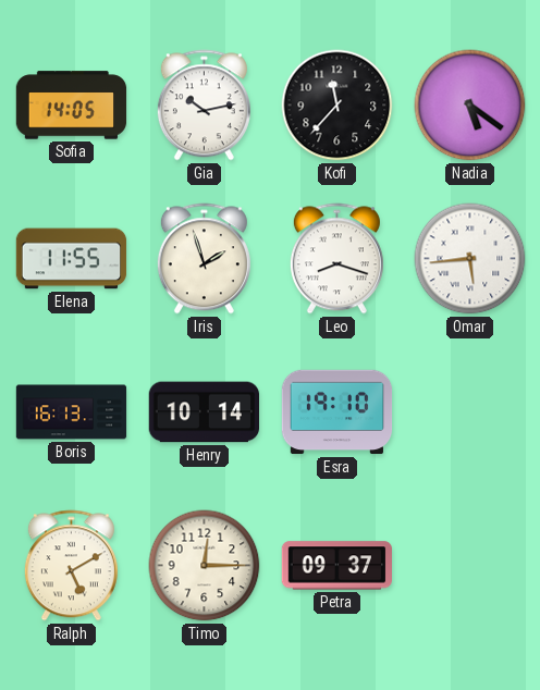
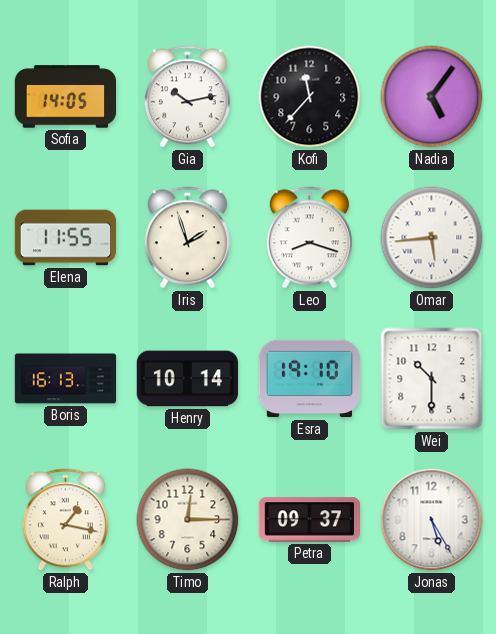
Nadia: 5:21 -> 5:06
Wei: none -> 10:30
Ralph: 5:10 -> 1:17
Jonas: none -> 5:25
